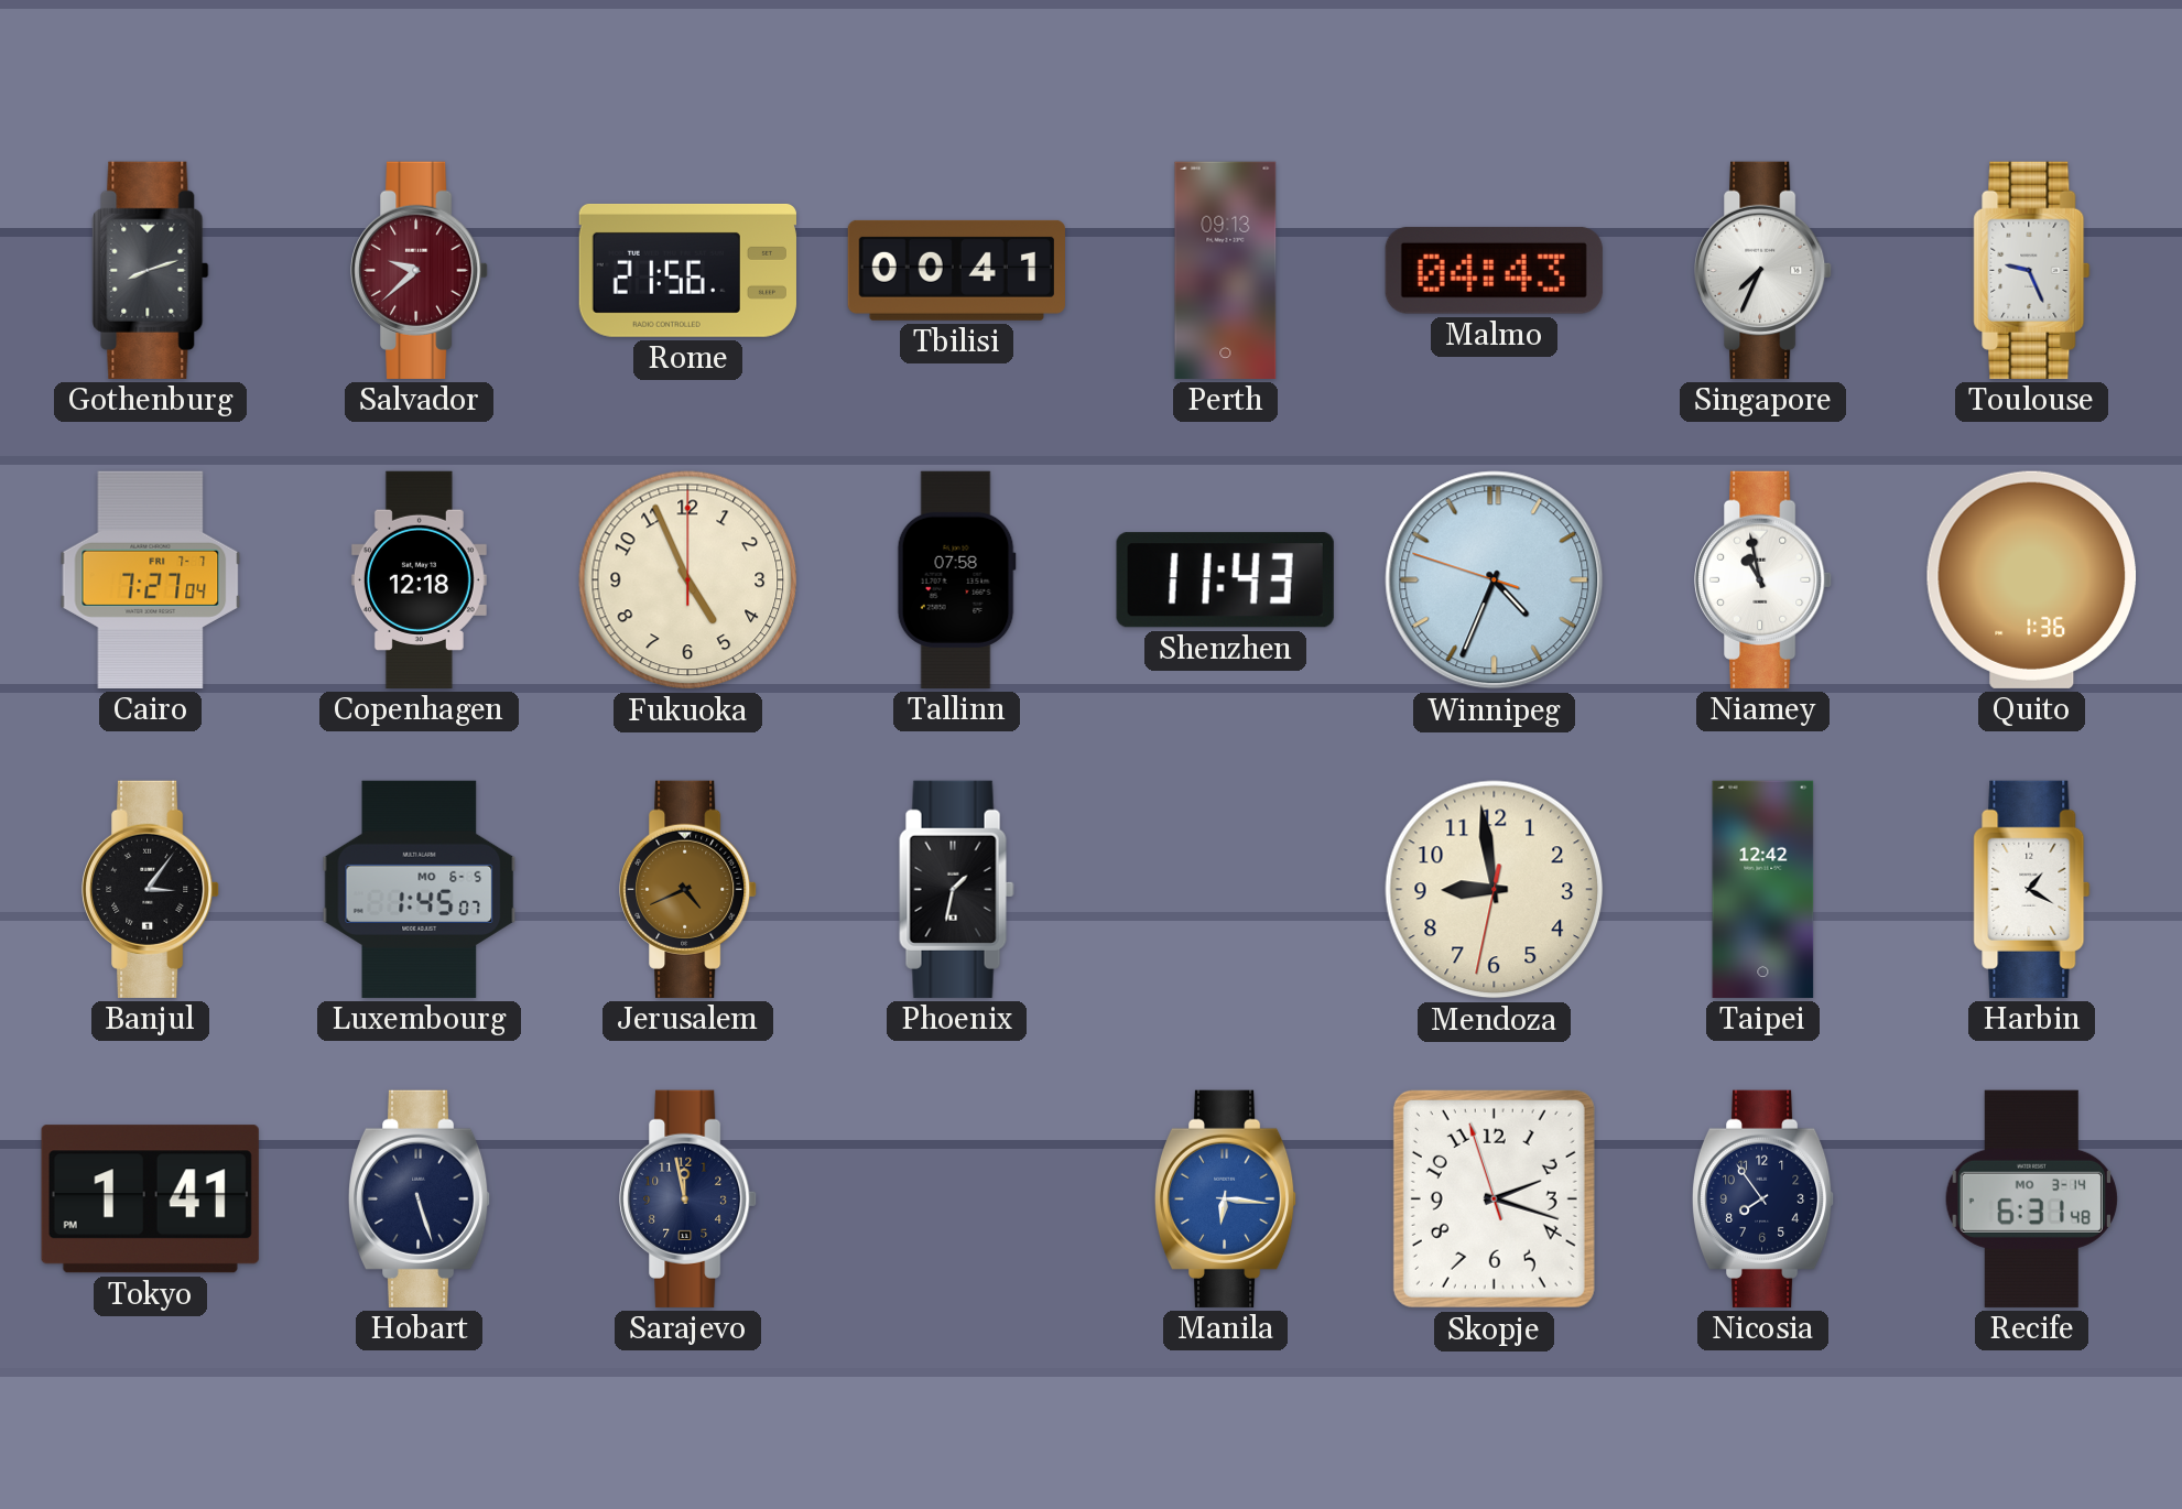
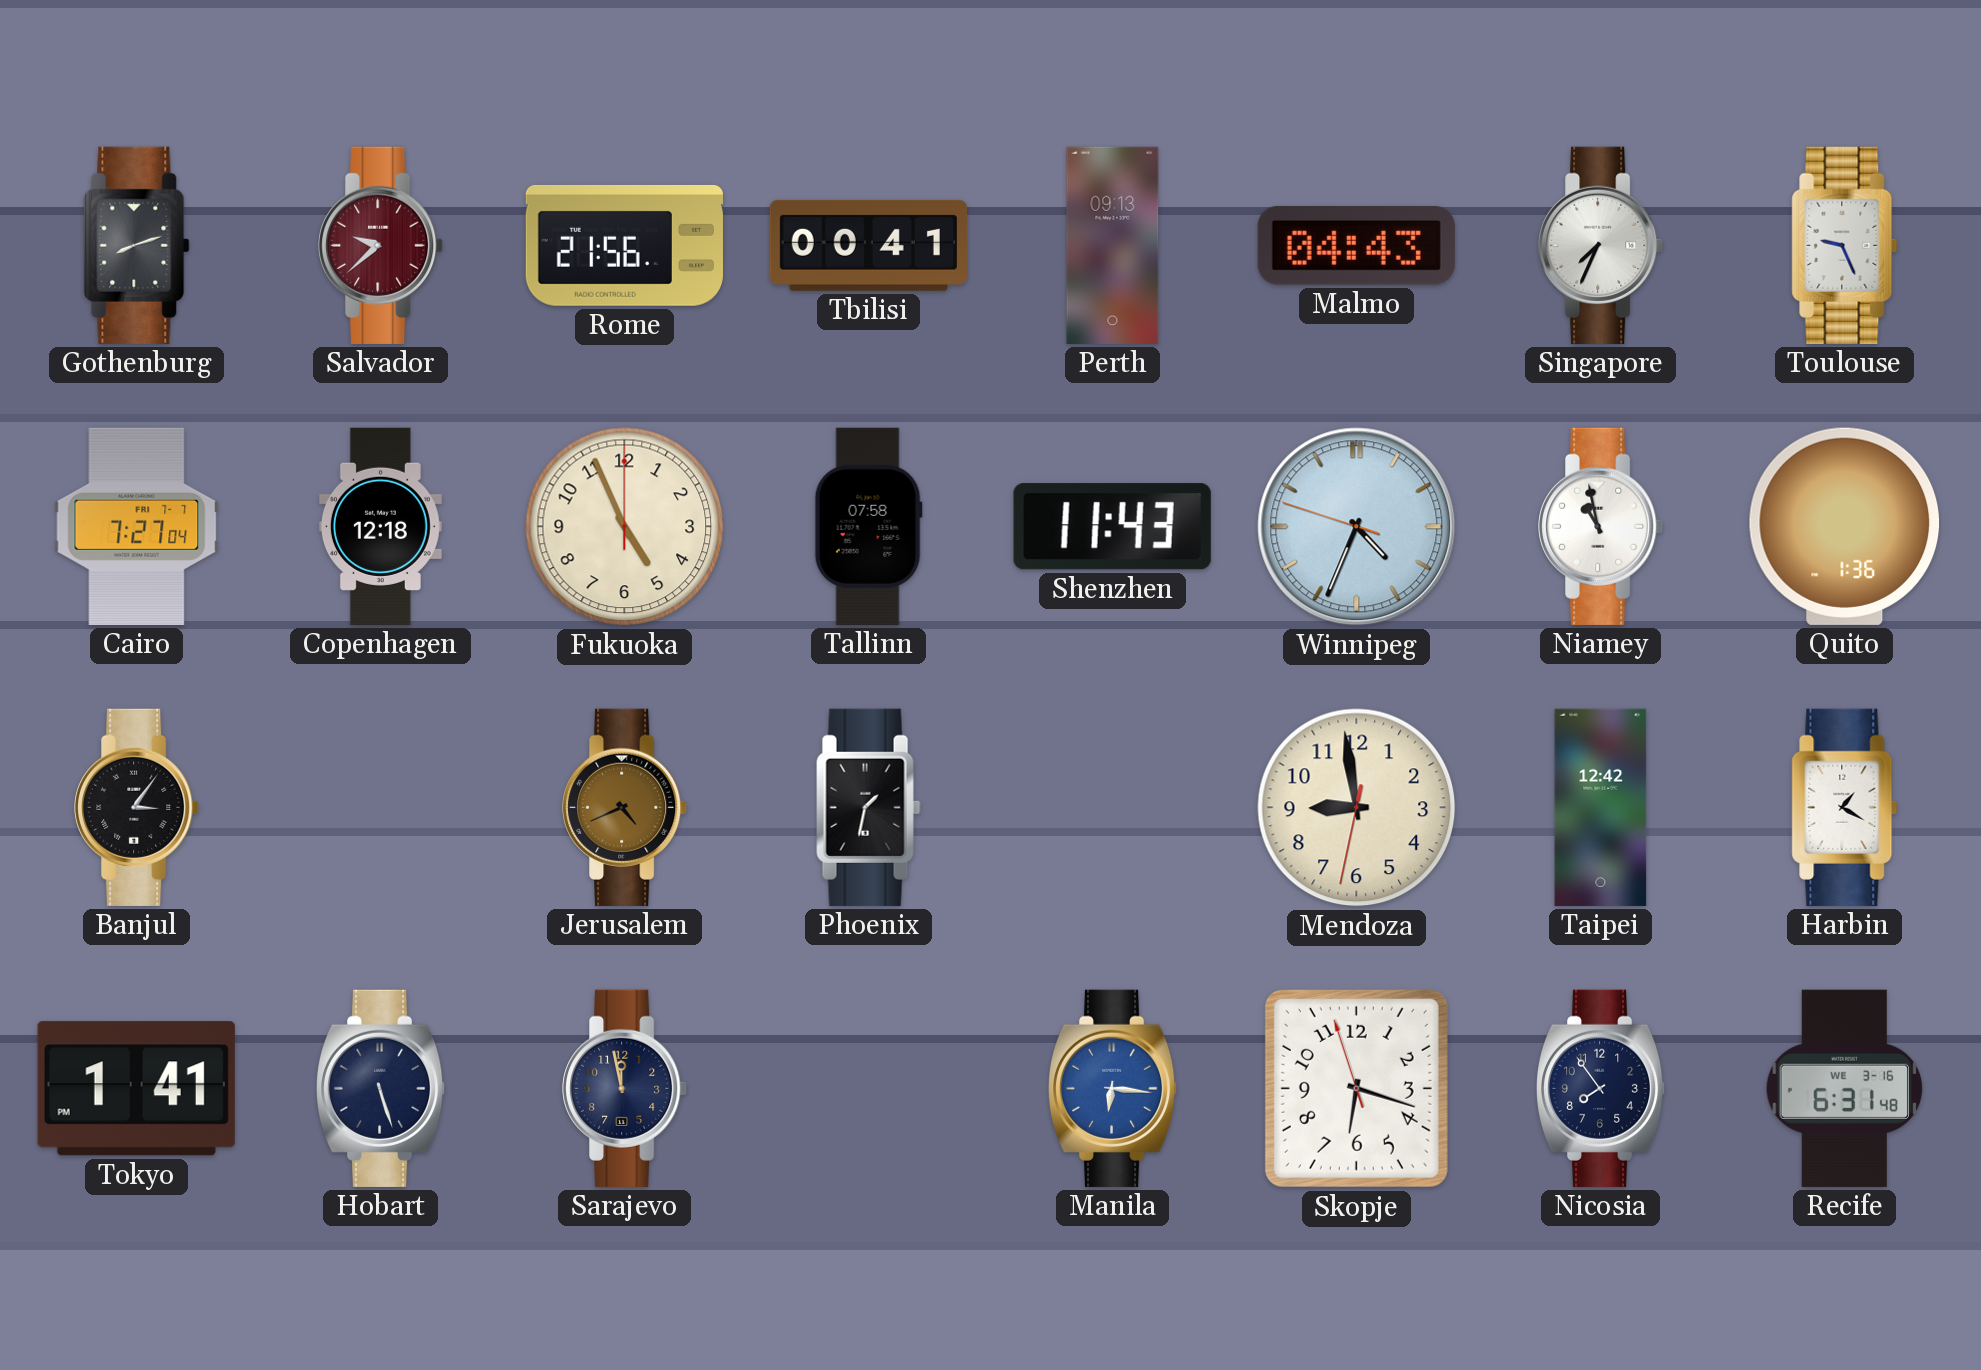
Luxembourg: 1:45 -> none
Skopje: 2:17 -> 6:17
Recife date: MO 3-14 -> WE 3-16
